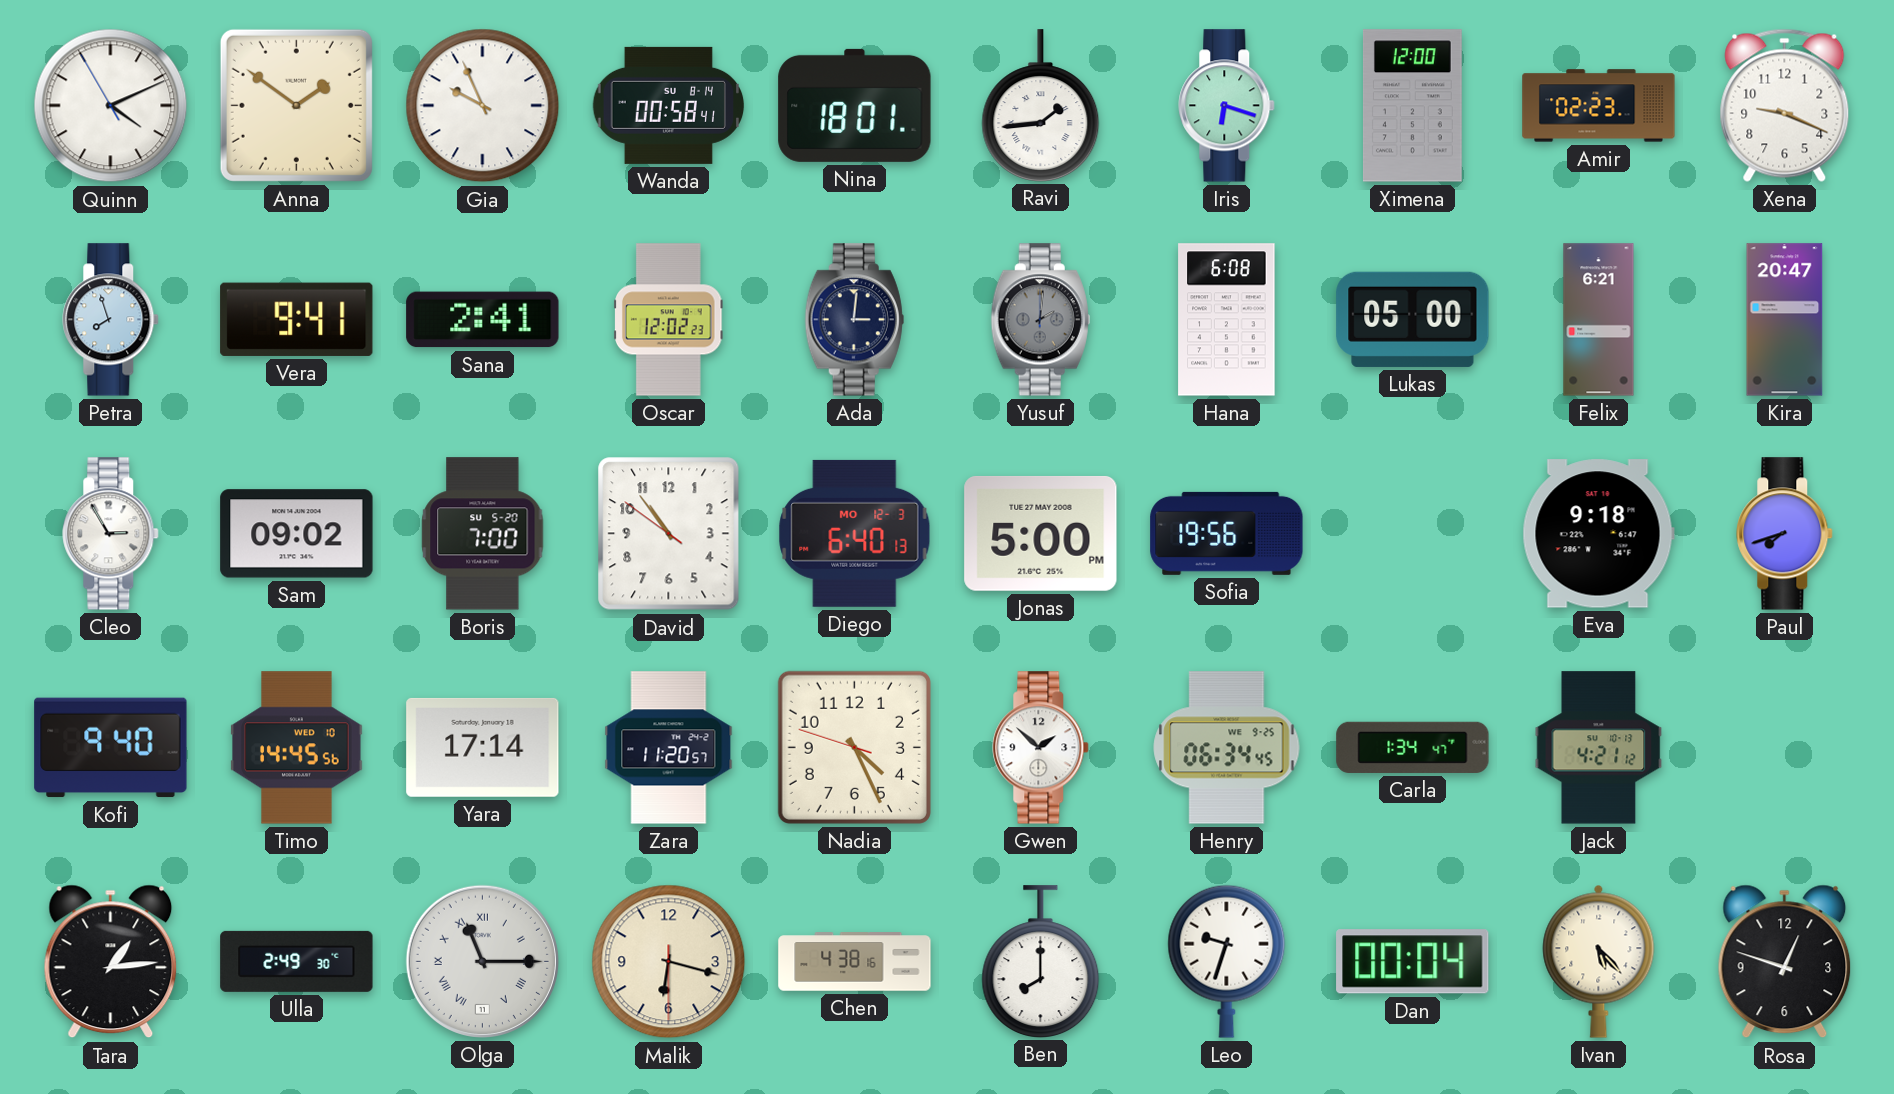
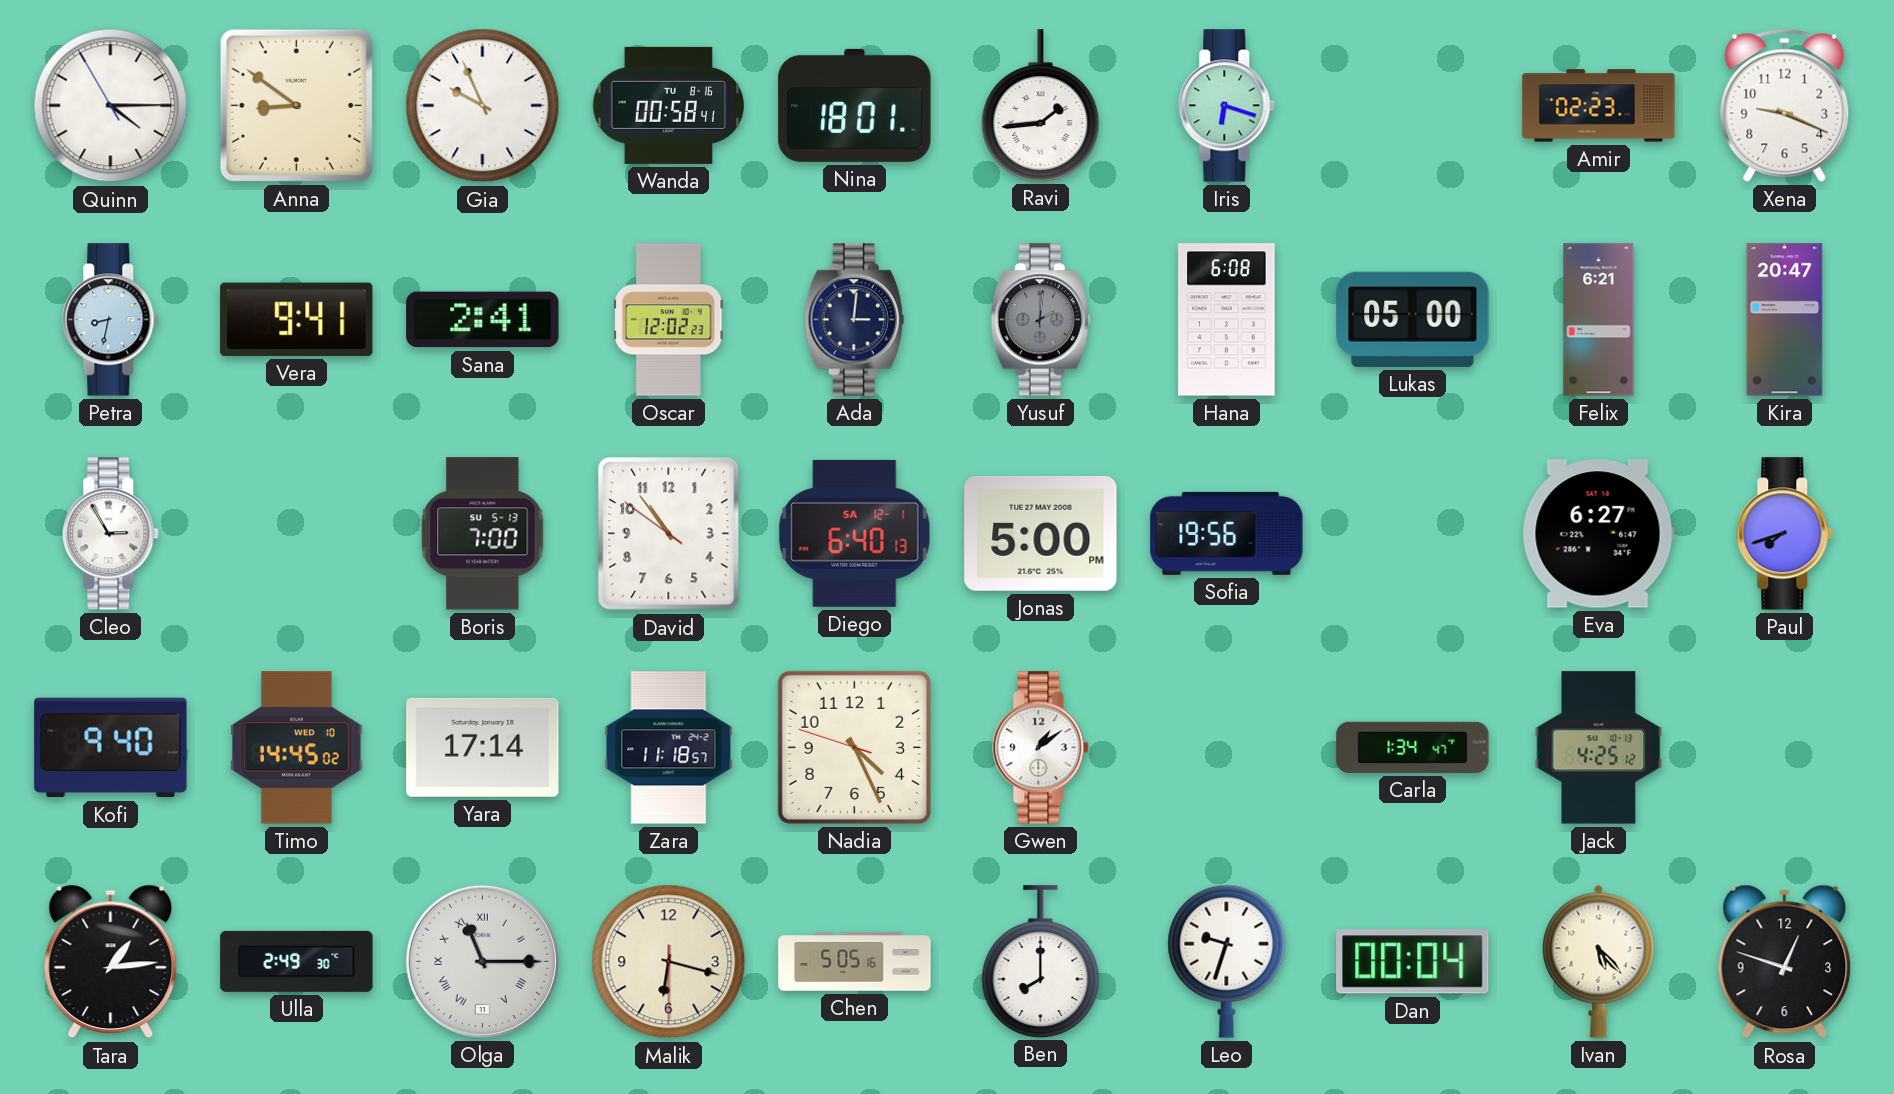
Quinn: 4:10 -> 4:14
Anna: 1:51 -> 8:51
Wanda date: SU 8-14 -> TU 8-16
Ximena: 12:00 -> none
Petra: 7:57 -> 8:32
Sam: 09:02 -> none
Boris date: SU 5-20 -> SU 5-13
Diego date: MO 12-3 -> SA 12-1
Eva: 9:18 -> 6:27
Timo: 14:45:56 -> 14:45:02
Zara: 11:20 -> 11:18
Gwen: 1:52 -> 1:09
Henry: 06:34 -> none
Jack: 4:21 -> 4:25
Chen: 4:38 -> 5:05
